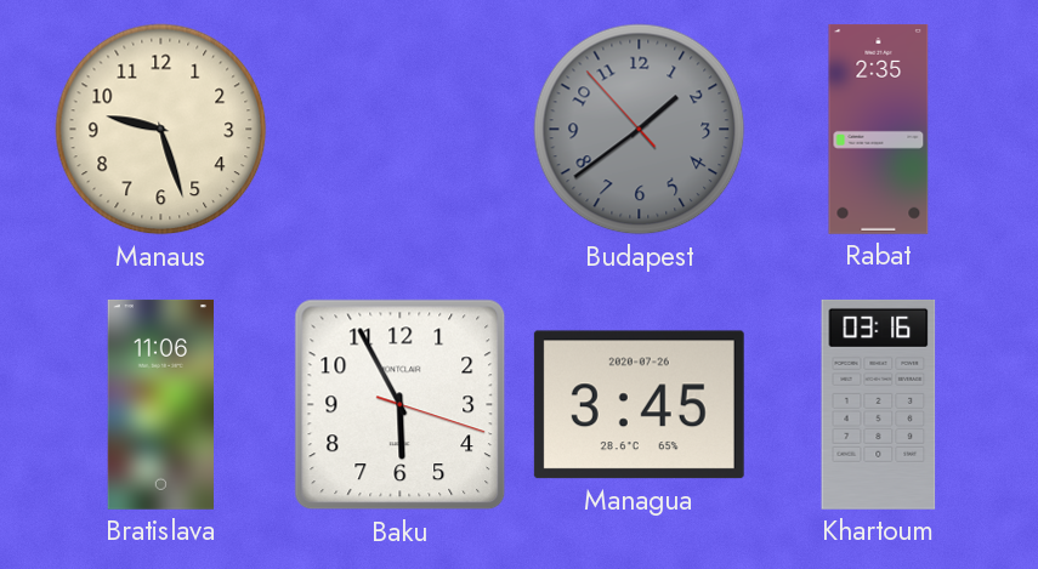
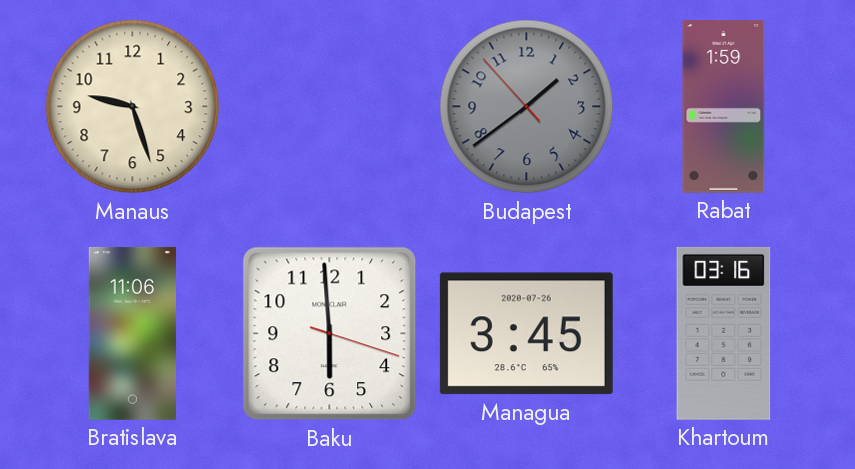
Rabat: 2:35 -> 1:59
Baku: 5:55 -> 5:59
